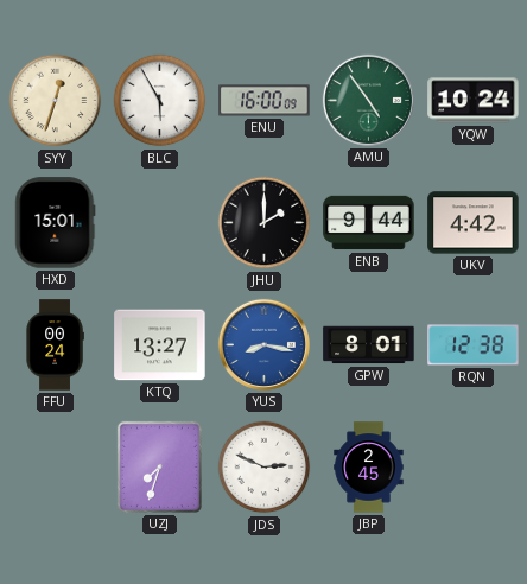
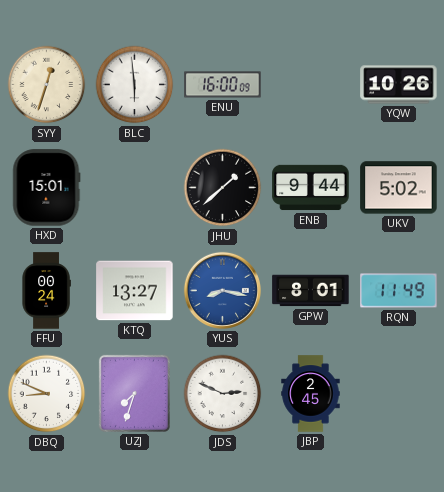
BLC: 5:55 -> 5:59
AMU: 4:54 -> none
YQW: 10:24 -> 10:26
JHU: 2:00 -> 1:38
UKV: 4:42 -> 5:02
RQN: 12:38 -> 11:49
DBQ: none -> 8:49
